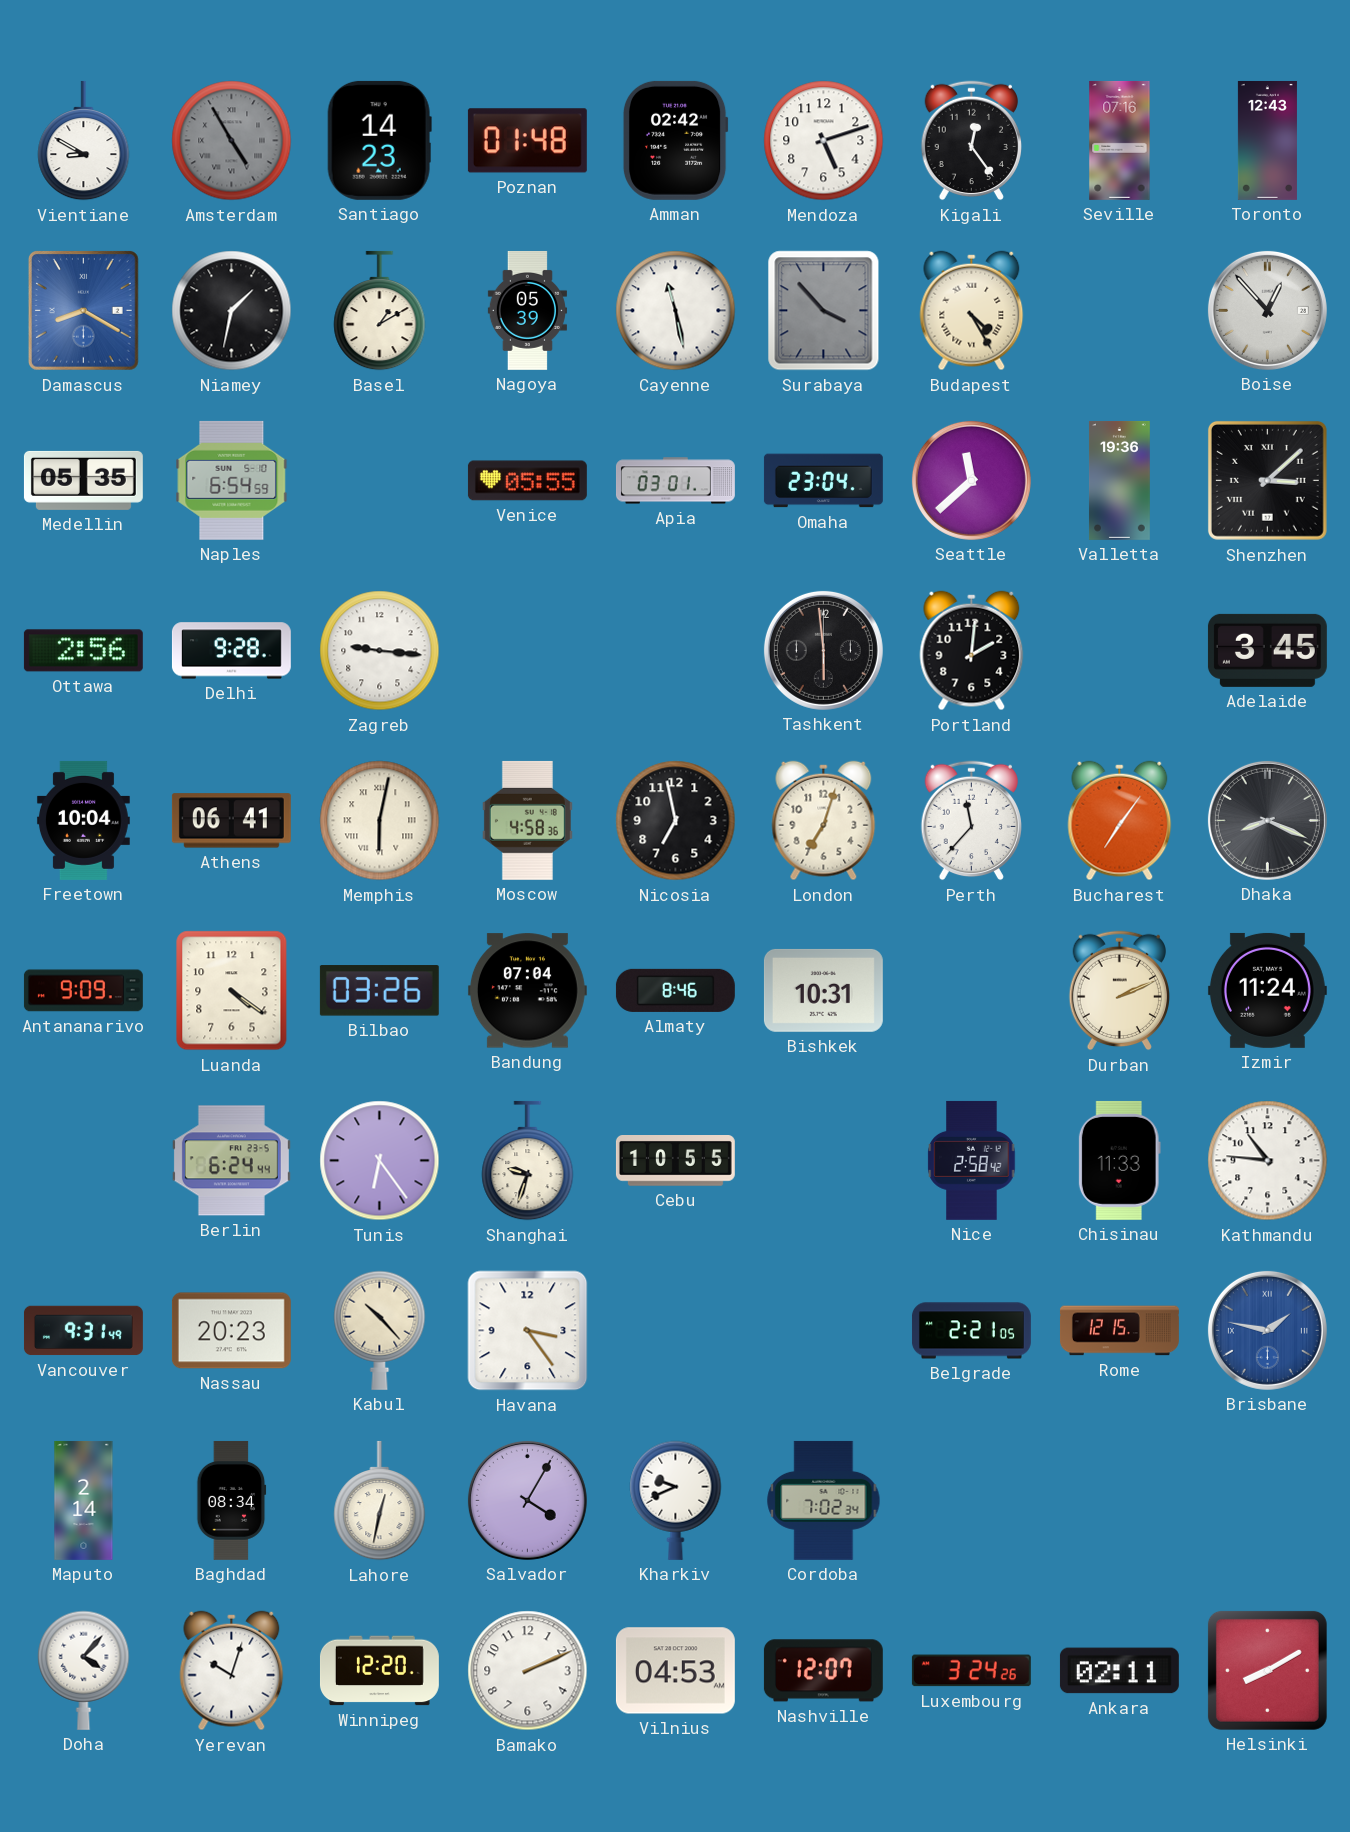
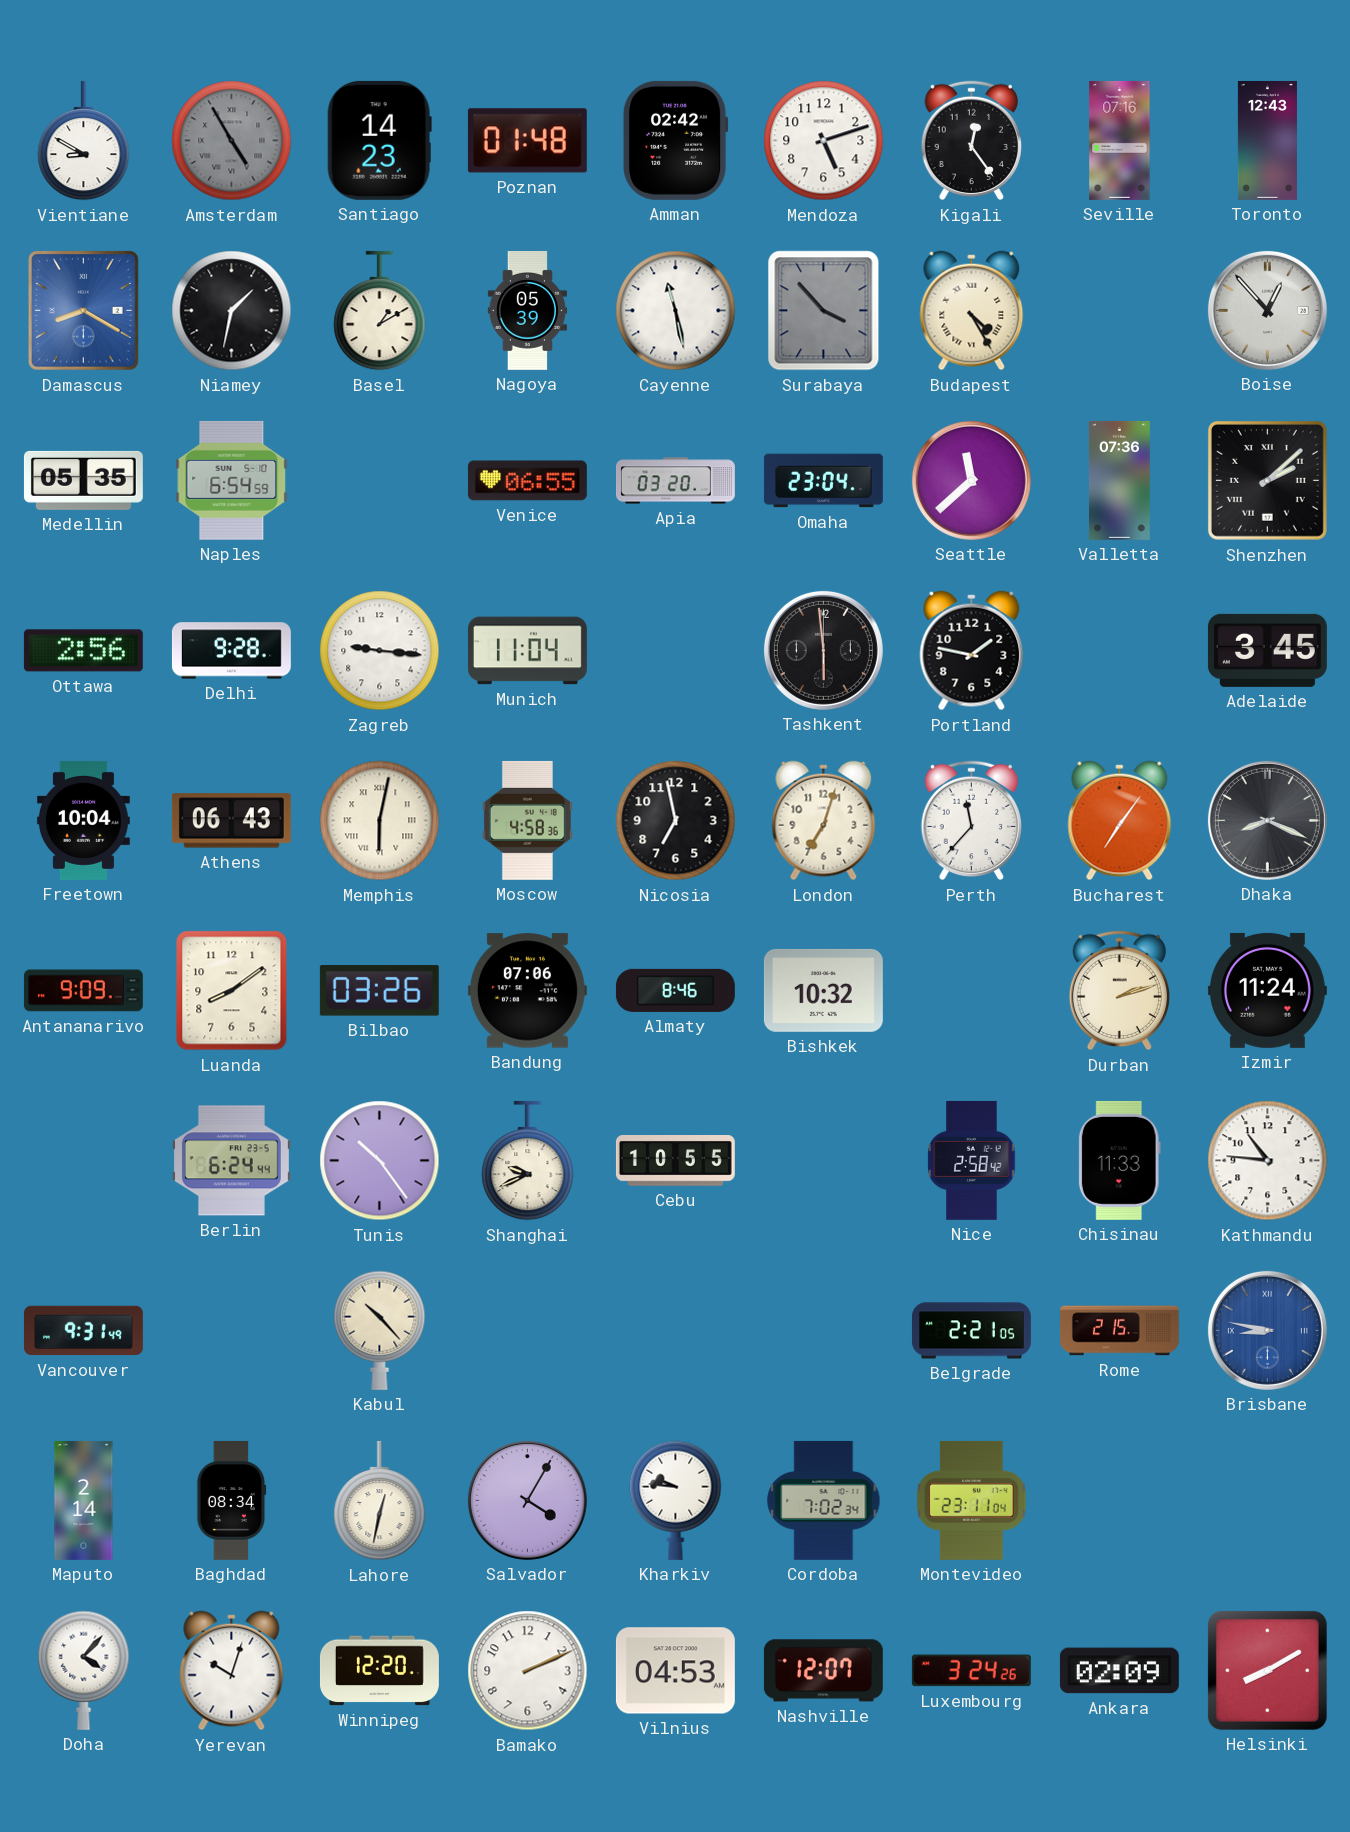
Venice: 05:55 -> 06:55
Apia: 03:01 -> 03:20
Valletta: 19:36 -> 07:36
Shenzhen: 3:08 -> 2:08
Munich: none -> 11:04
Portland: 2:01 -> 1:47
Athens: 06:41 -> 06:43
Luanda: 4:21 -> 8:09
Bandung: 07:04 -> 07:06
Bishkek: 10:31 -> 10:32
Durban: 2:11 -> 2:12
Tunis: 6:24 -> 10:24
Shanghai: 9:33 -> 9:41
Nassau: 20:23 -> none
Havana: 3:24 -> none
Rome: 12:15 -> 2:15
Brisbane: 1:47 -> 8:47
Kharkiv: 9:41 -> 9:46
Montevideo: none -> 23:11
Ankara: 02:11 -> 02:09
